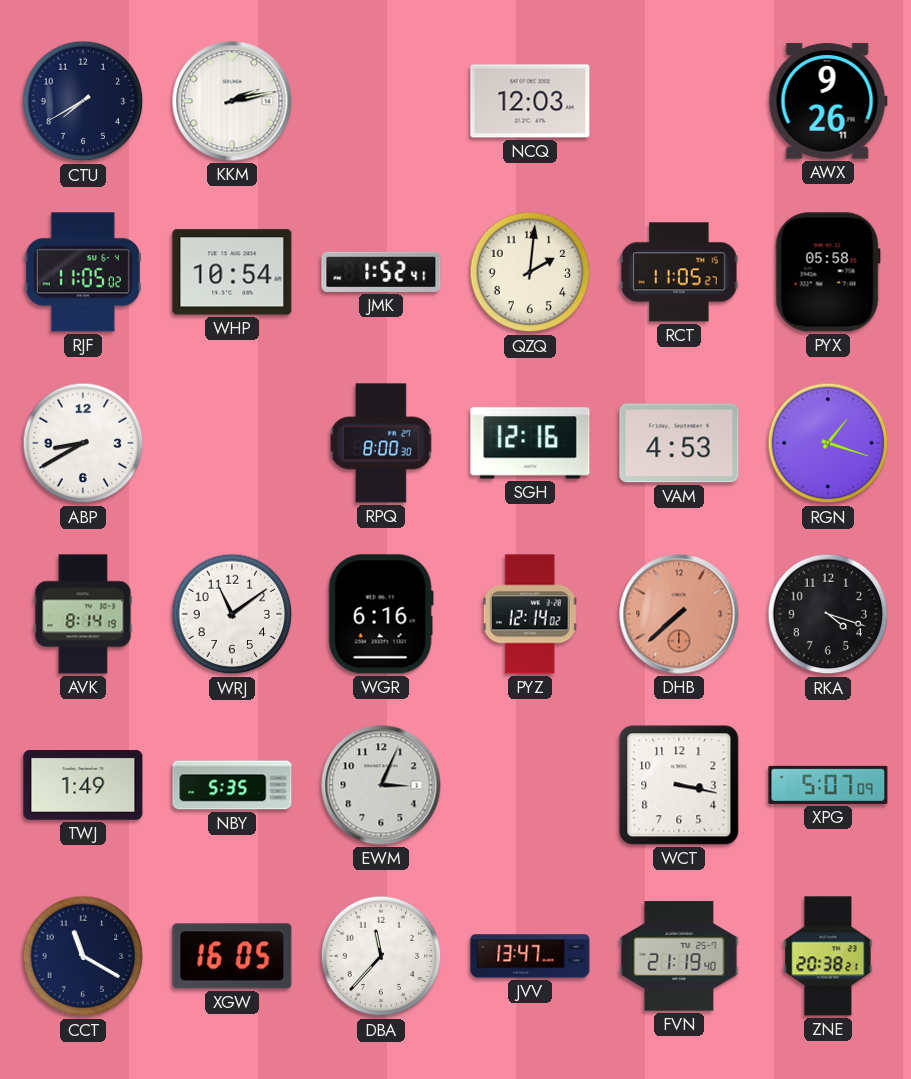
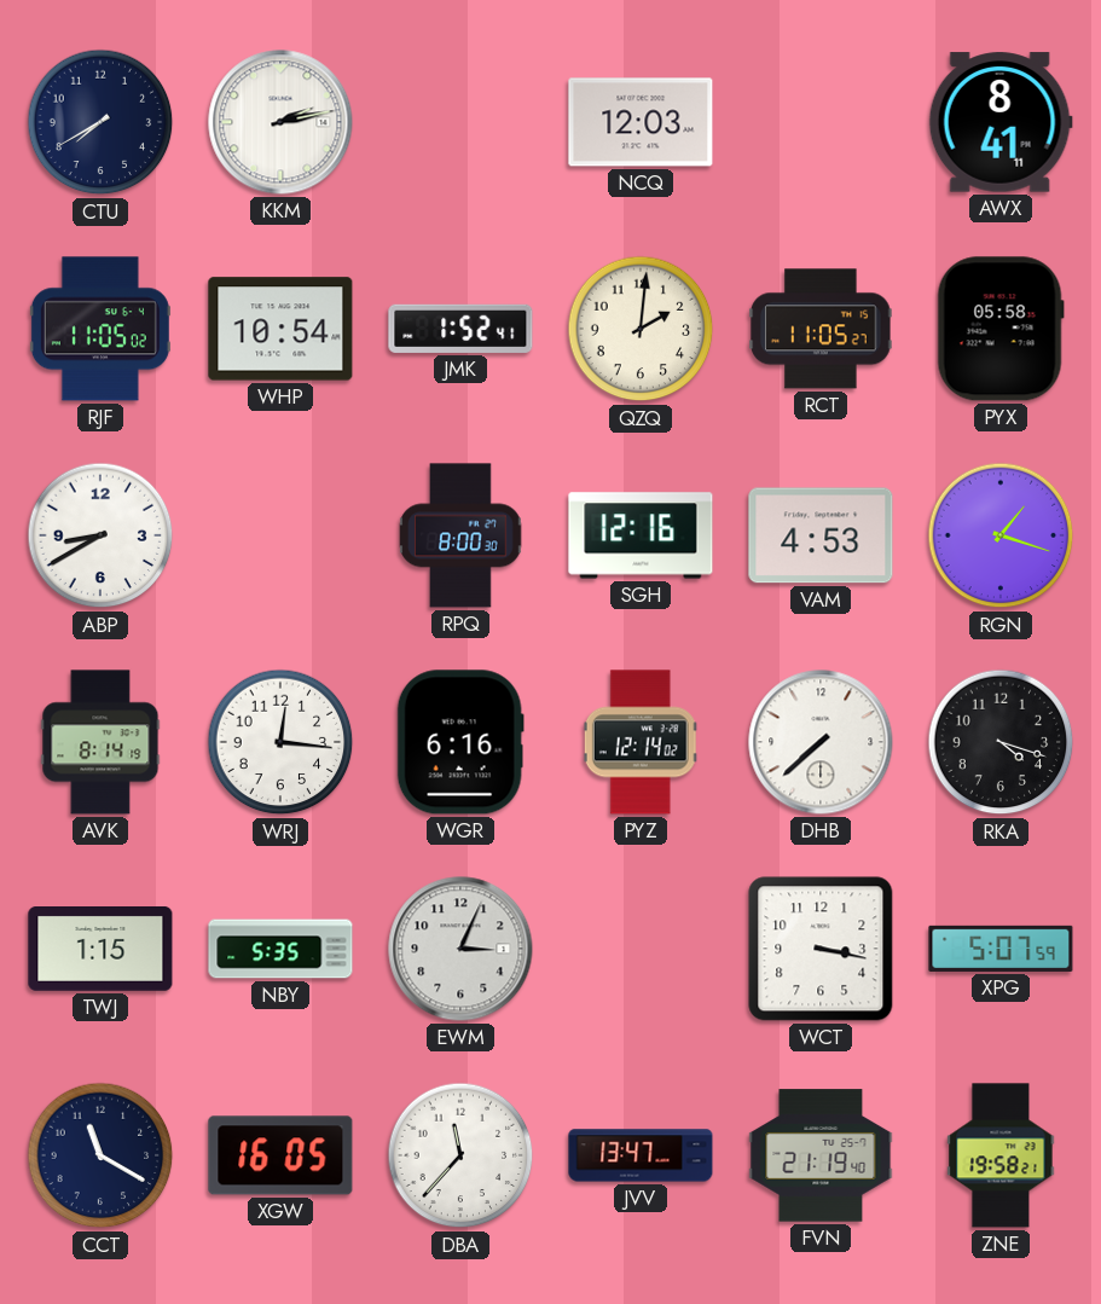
AWX: 9:26 -> 8:41
WRJ: 11:09 -> 12:16
DHB dial: salmon -> white
TWJ: 1:49 -> 1:15
XPG: 5:07:09 -> 5:07:59
ZNE: 20:38 -> 19:58
